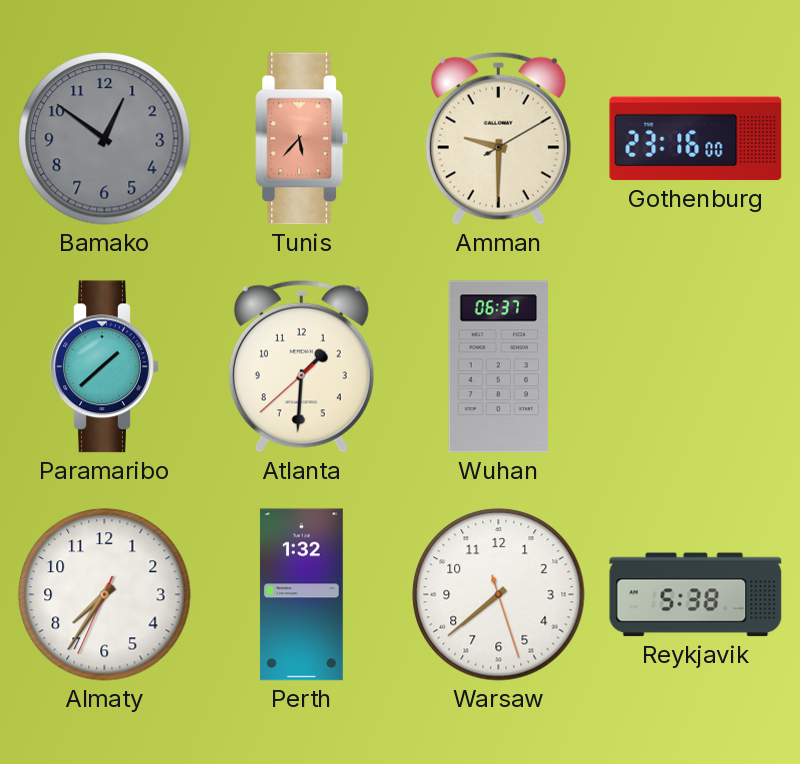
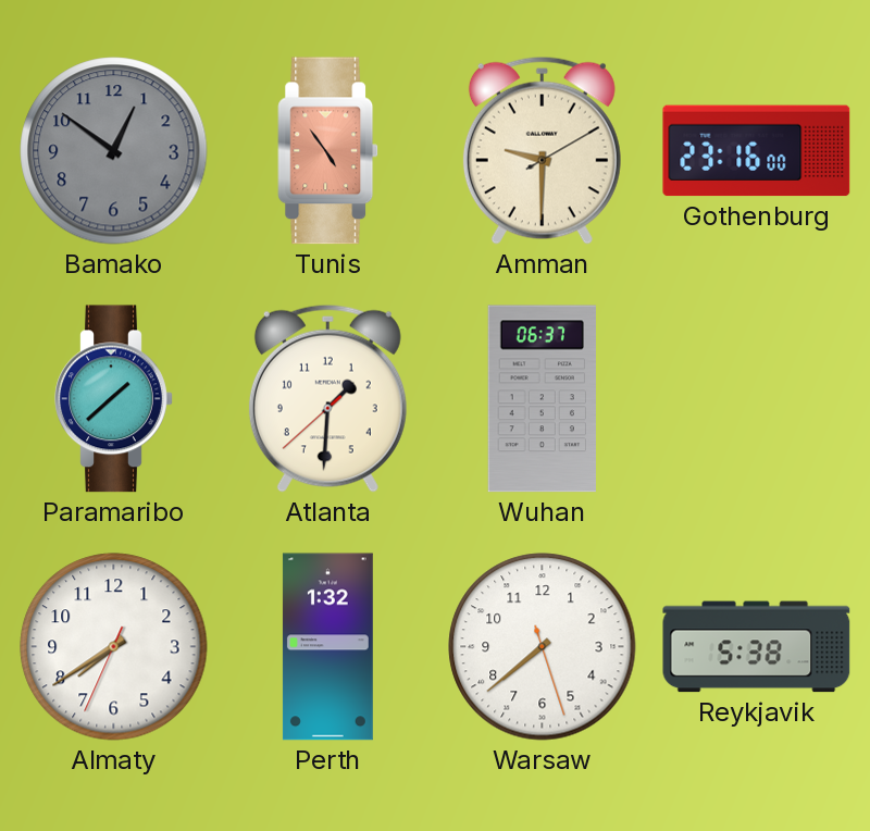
Tunis: 5:37 -> 4:54
Almaty: 7:35 -> 7:39
